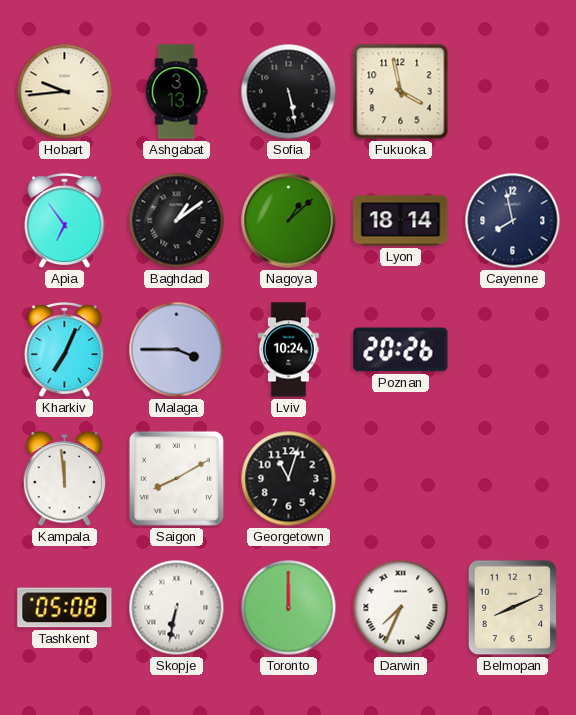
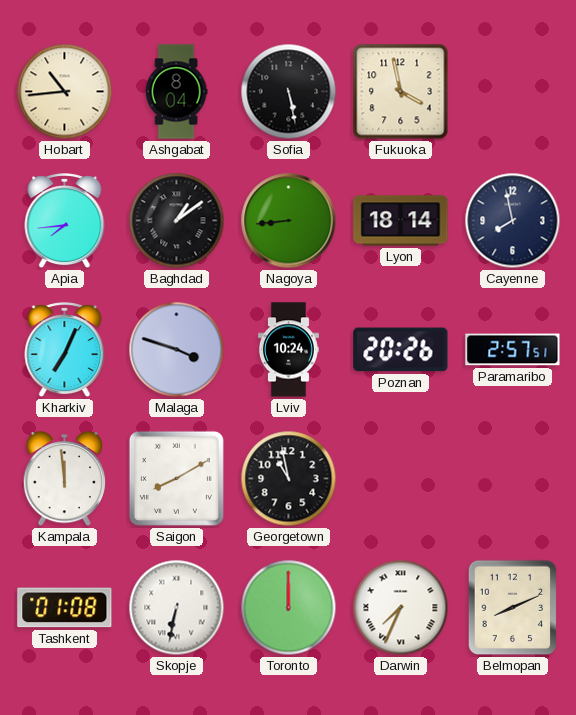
Hobart: 9:44 -> 10:44
Ashgabat: 3:13 -> 8:04
Apia: 6:54 -> 7:44
Nagoya: 1:08 -> 8:44
Malaga: 3:45 -> 3:48
Paramaribo: none -> 2:57
Georgetown: 11:03 -> 10:58
Tashkent: 05:08 -> 01:08
